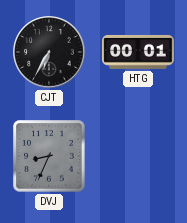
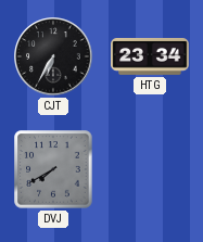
HTG: 00:01 -> 23:34
DVJ: 8:34 -> 7:40
